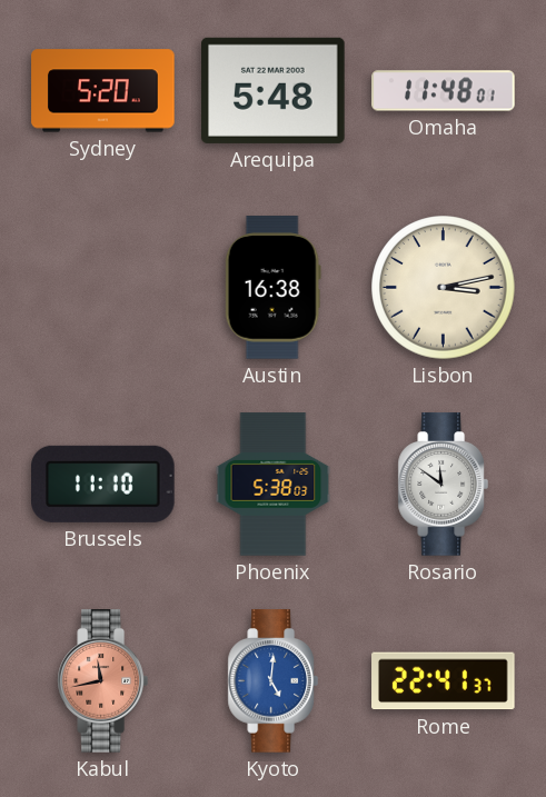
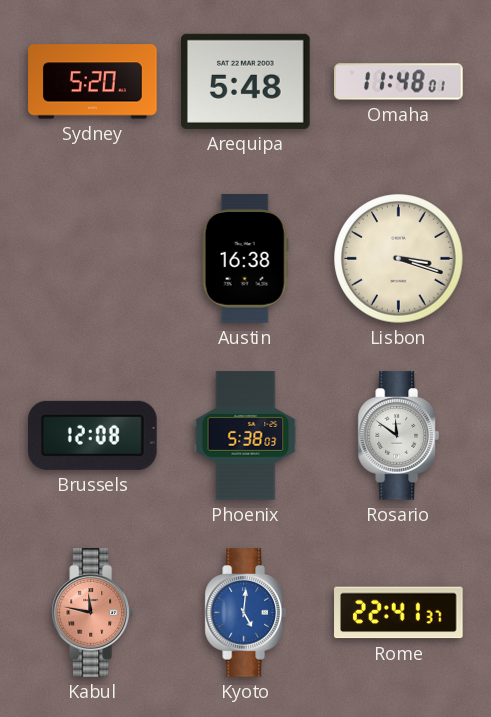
Lisbon: 3:13 -> 3:18
Brussels: 11:10 -> 12:08
Kabul: 11:43 -> 11:47
